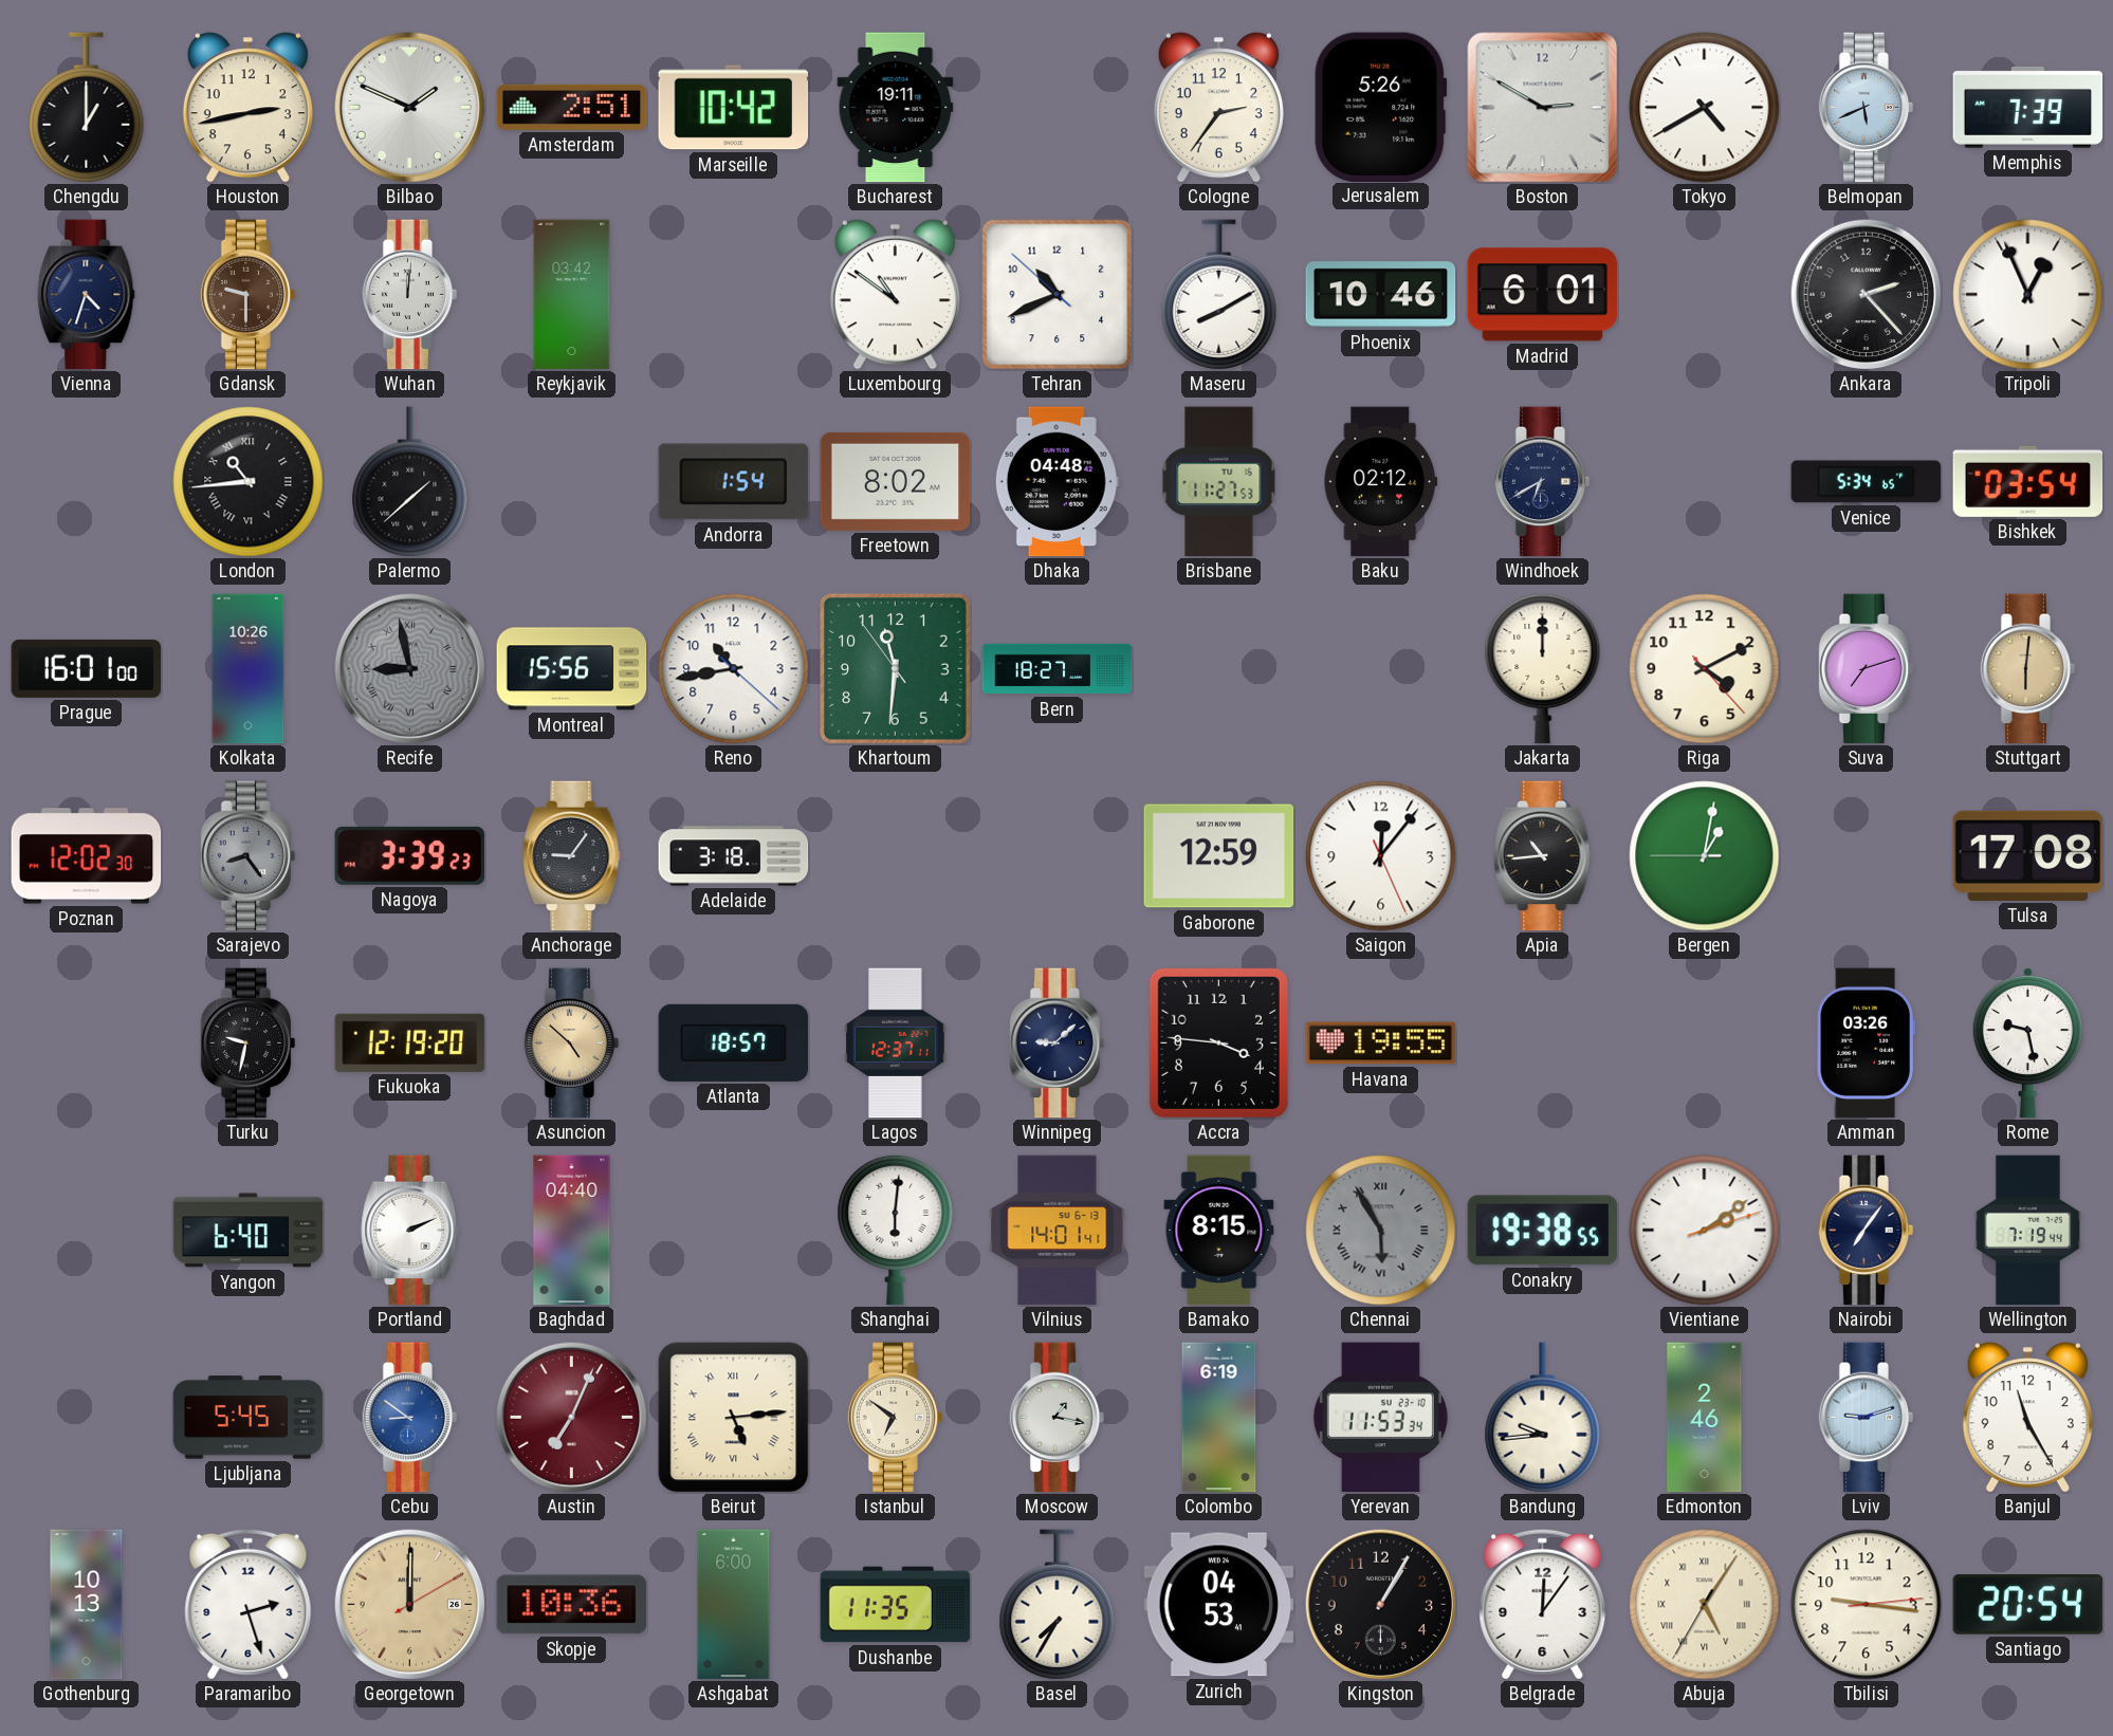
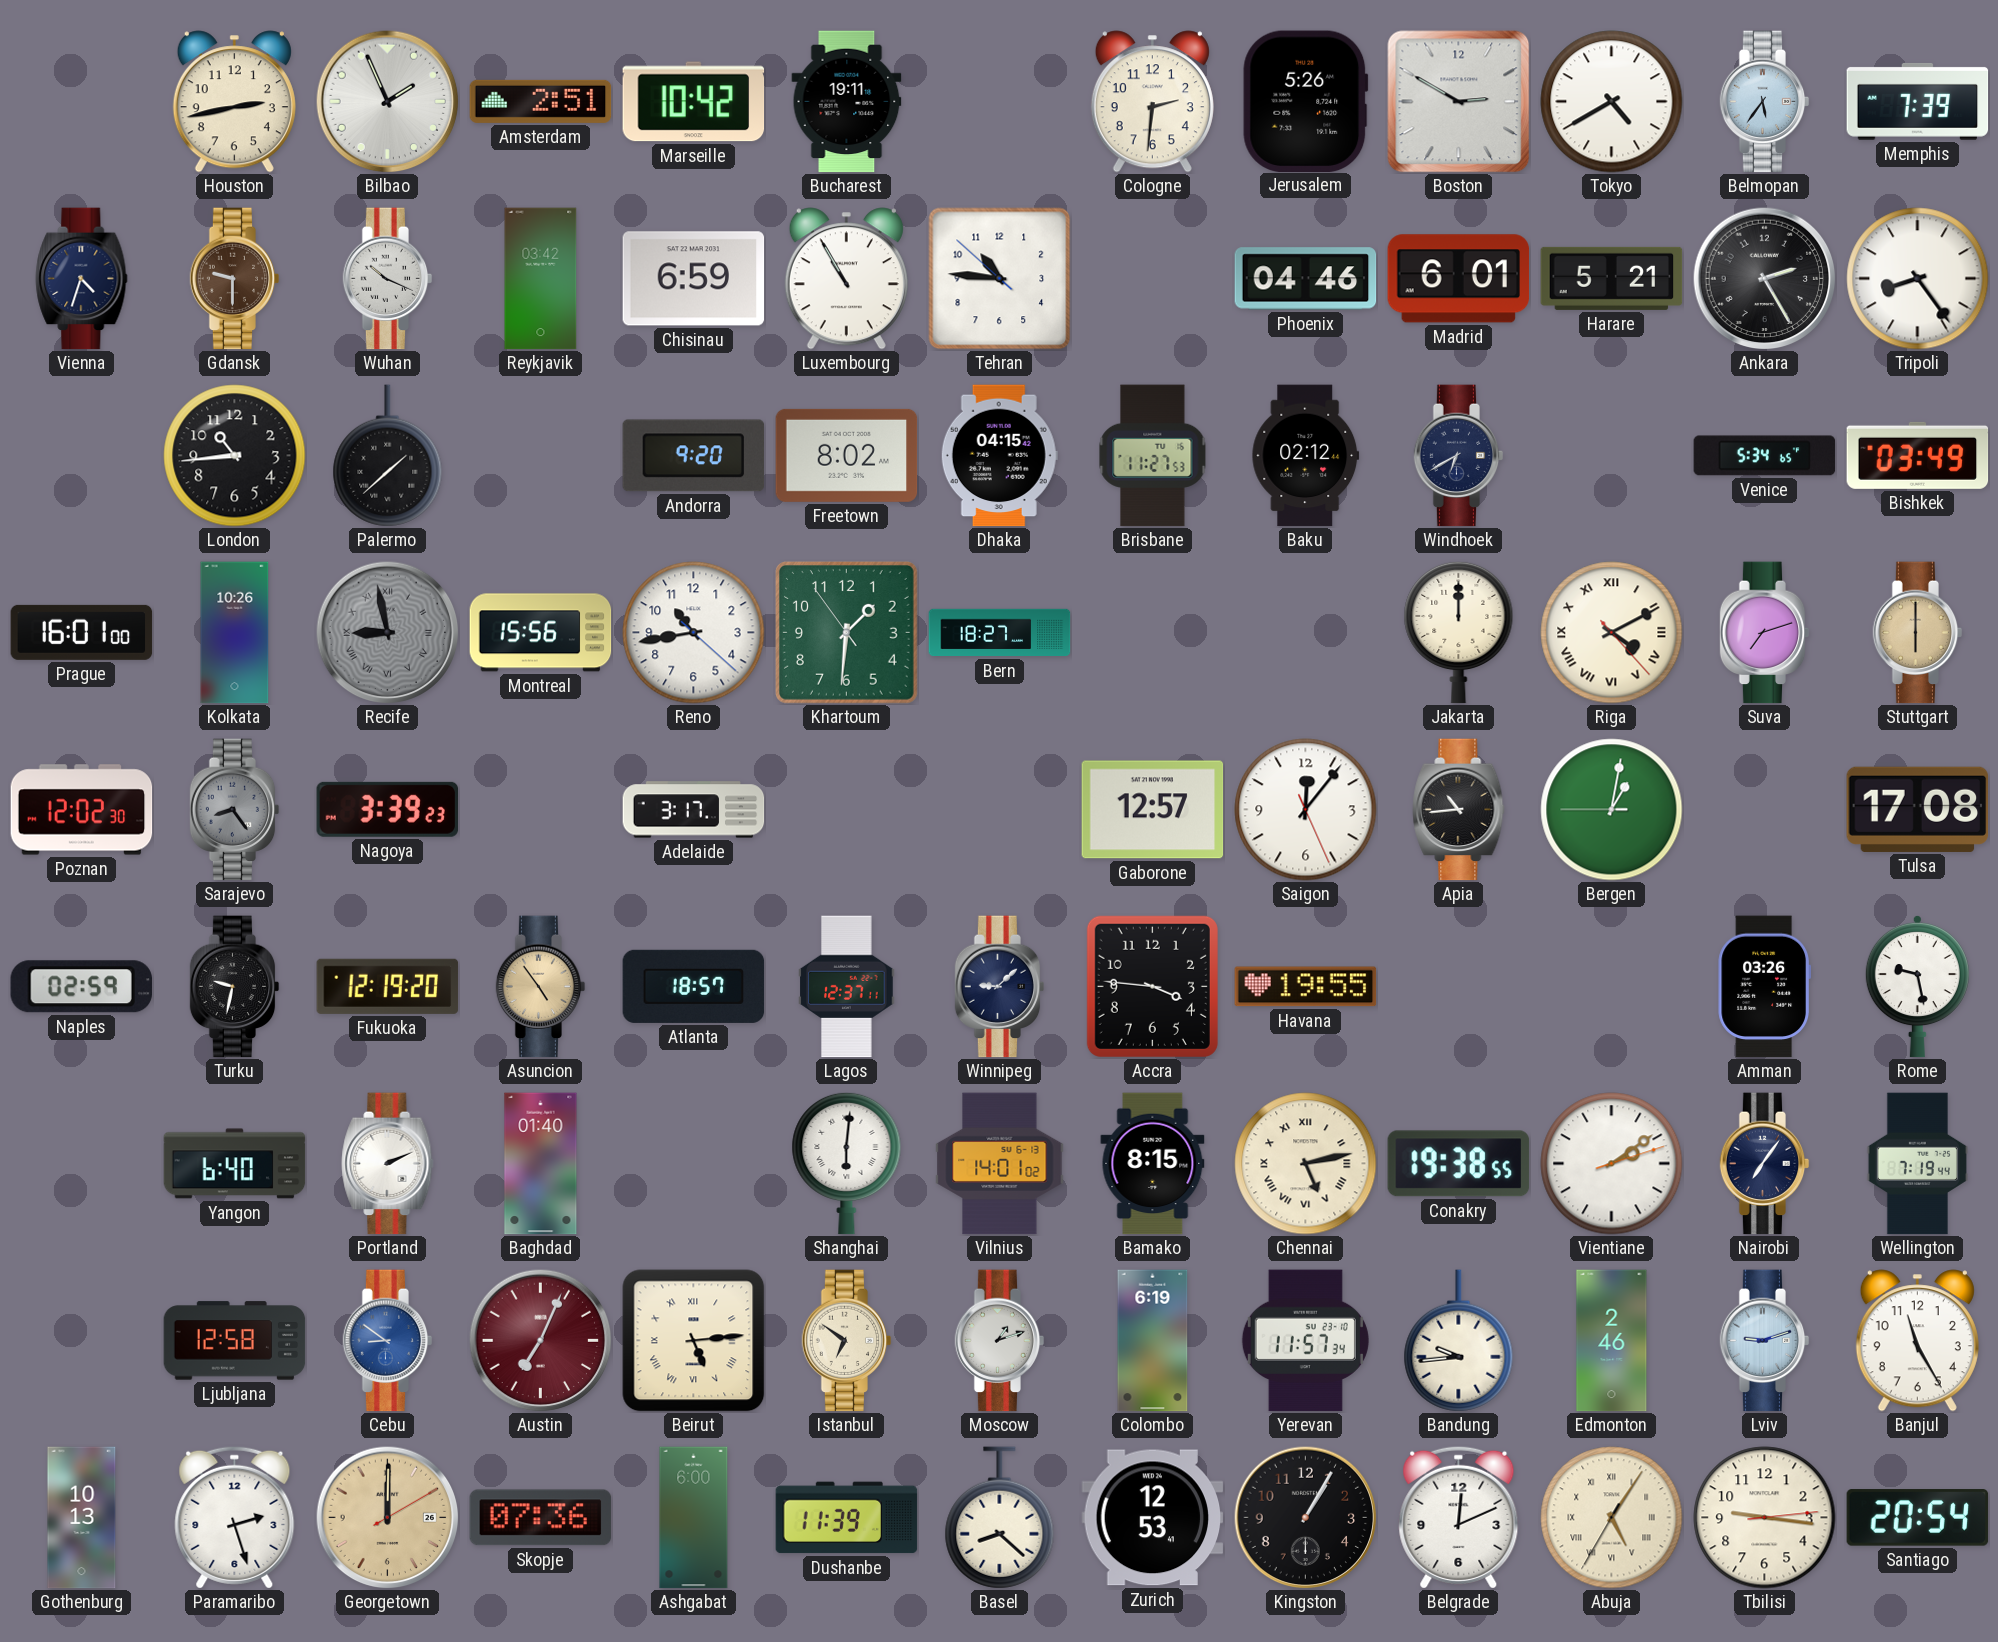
Chengdu: 1:00 -> none
Bilbao: 1:49 -> 1:56
Cologne: 2:36 -> 2:31
Belmopan: 5:41 -> 5:36
Wuhan: 12:01 -> 10:19
Chisinau: none -> 6:59
Luxembourg: 10:51 -> 10:55
Tehran: 10:40 -> 10:45
Maseru: 8:10 -> none
Phoenix: 10:46 -> 04:46
Harare: none -> 5:21
Ankara: 2:23 -> 2:25
Tripoli: 12:56 -> 8:24
London numerals: Roman -> Arabic
Andorra: 1:54 -> 9:20
Dhaka: 04:48 -> 04:15
Bishkek: 03:54 -> 03:49
Khartoum: 11:30 -> 1:30
Riga numerals: Arabic -> Roman
Stuttgart: 6:01 -> 6:00
Anchorage: 9:06 -> none
Adelaide: 3:18 -> 3:17
Gaborone: 12:59 -> 12:57
Naples: none -> 02:59
Asuncion: 4:52 -> 4:54
Baghdad: 04:40 -> 01:40
Vilnius: 14:01:41 -> 14:01:02
Chennai: 5:55 -> 5:13
Chennai dial: grey -> cream
Ljubljana: 5:45 -> 12:58
Moscow: 1:17 -> 1:12
Yerevan: 11:53 -> 11:57
Skopje: 10:36 -> 07:36
Dushanbe: 11:35 -> 11:39
Basel: 7:35 -> 8:22
Zurich: 04:53 -> 12:53
Belgrade: 12:06 -> 12:11
